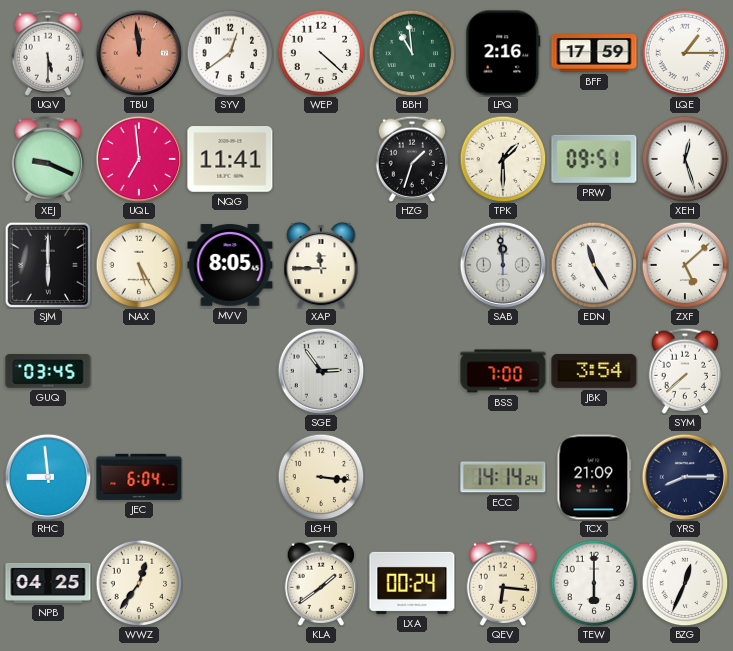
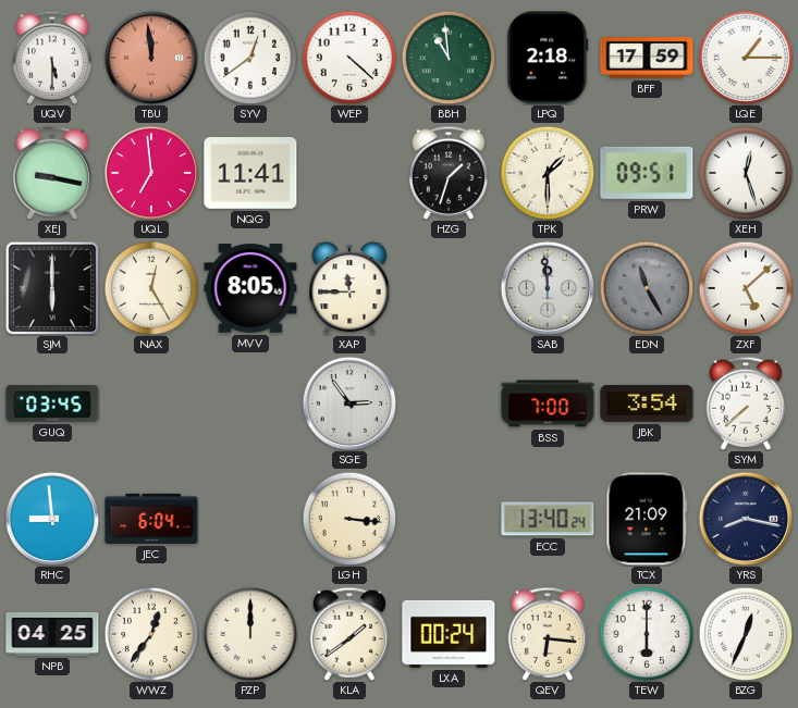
LPQ: 2:16 -> 2:18
XEJ: 9:19 -> 9:17
NAX: 5:25 -> 12:25
EDN dial: white -> grey
ECC: 14:14 -> 13:40
YRS: 8:15 -> 8:17
PZP: none -> 12:00
